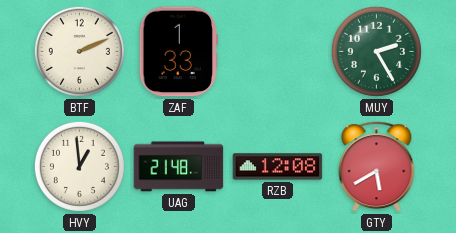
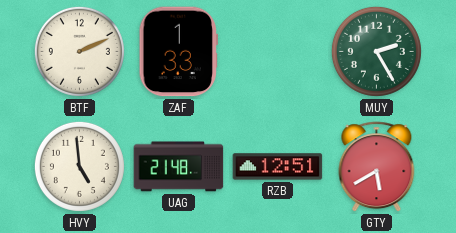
HVY: 12:59 -> 4:59
RZB: 12:08 -> 12:51
